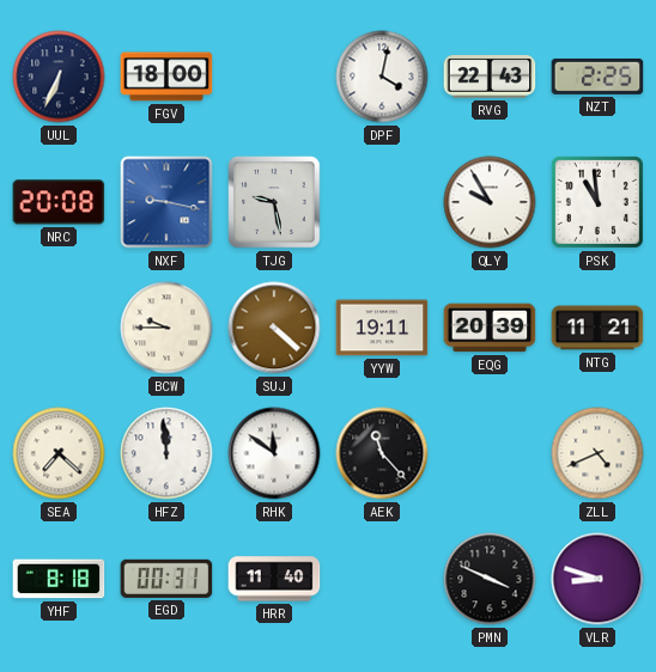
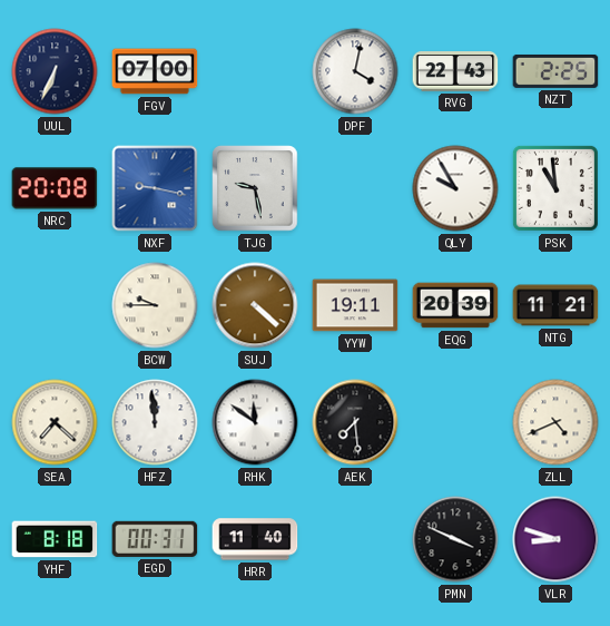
FGV: 18:00 -> 07:00
AEK: 11:23 -> 7:29
